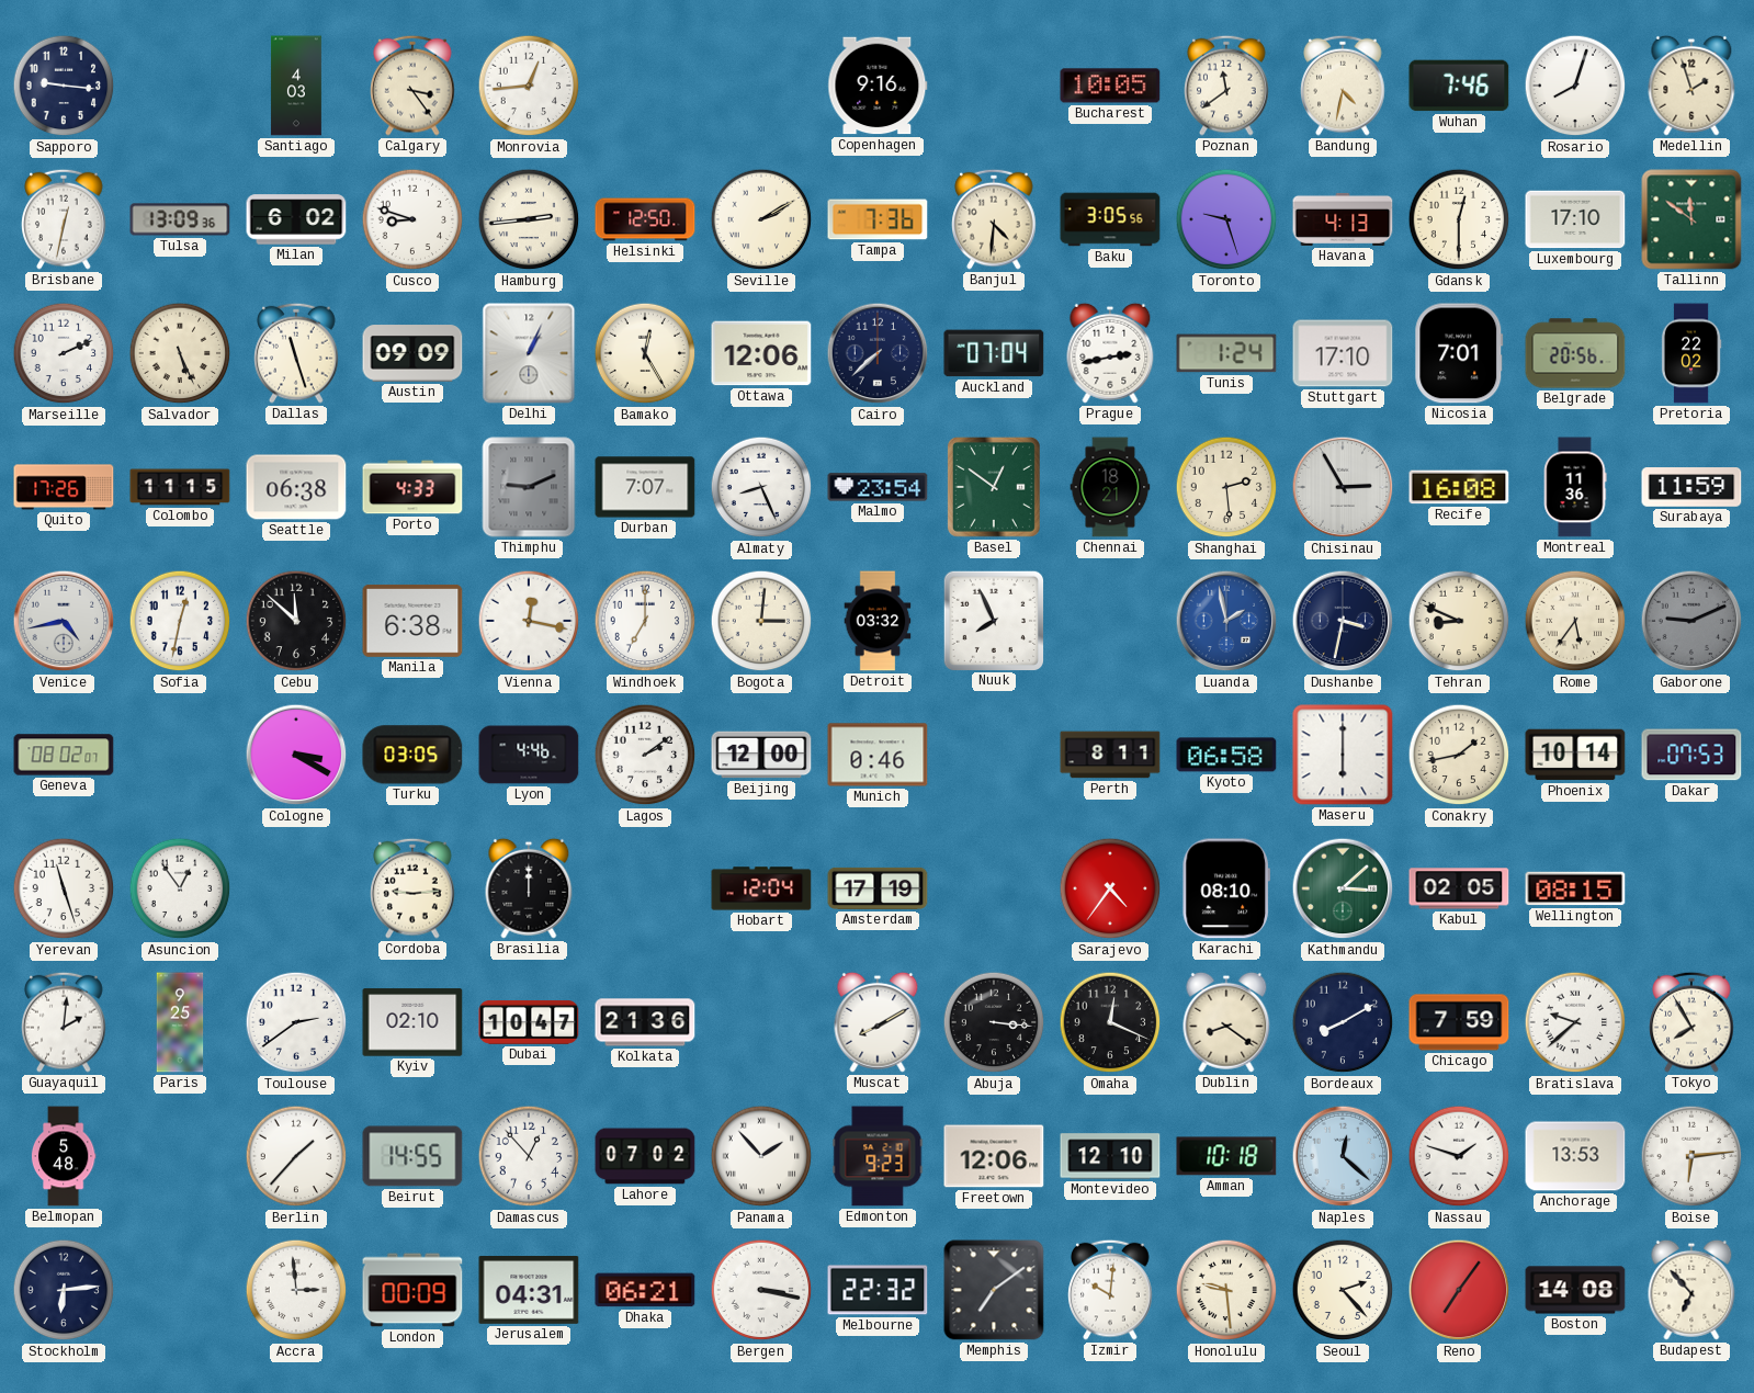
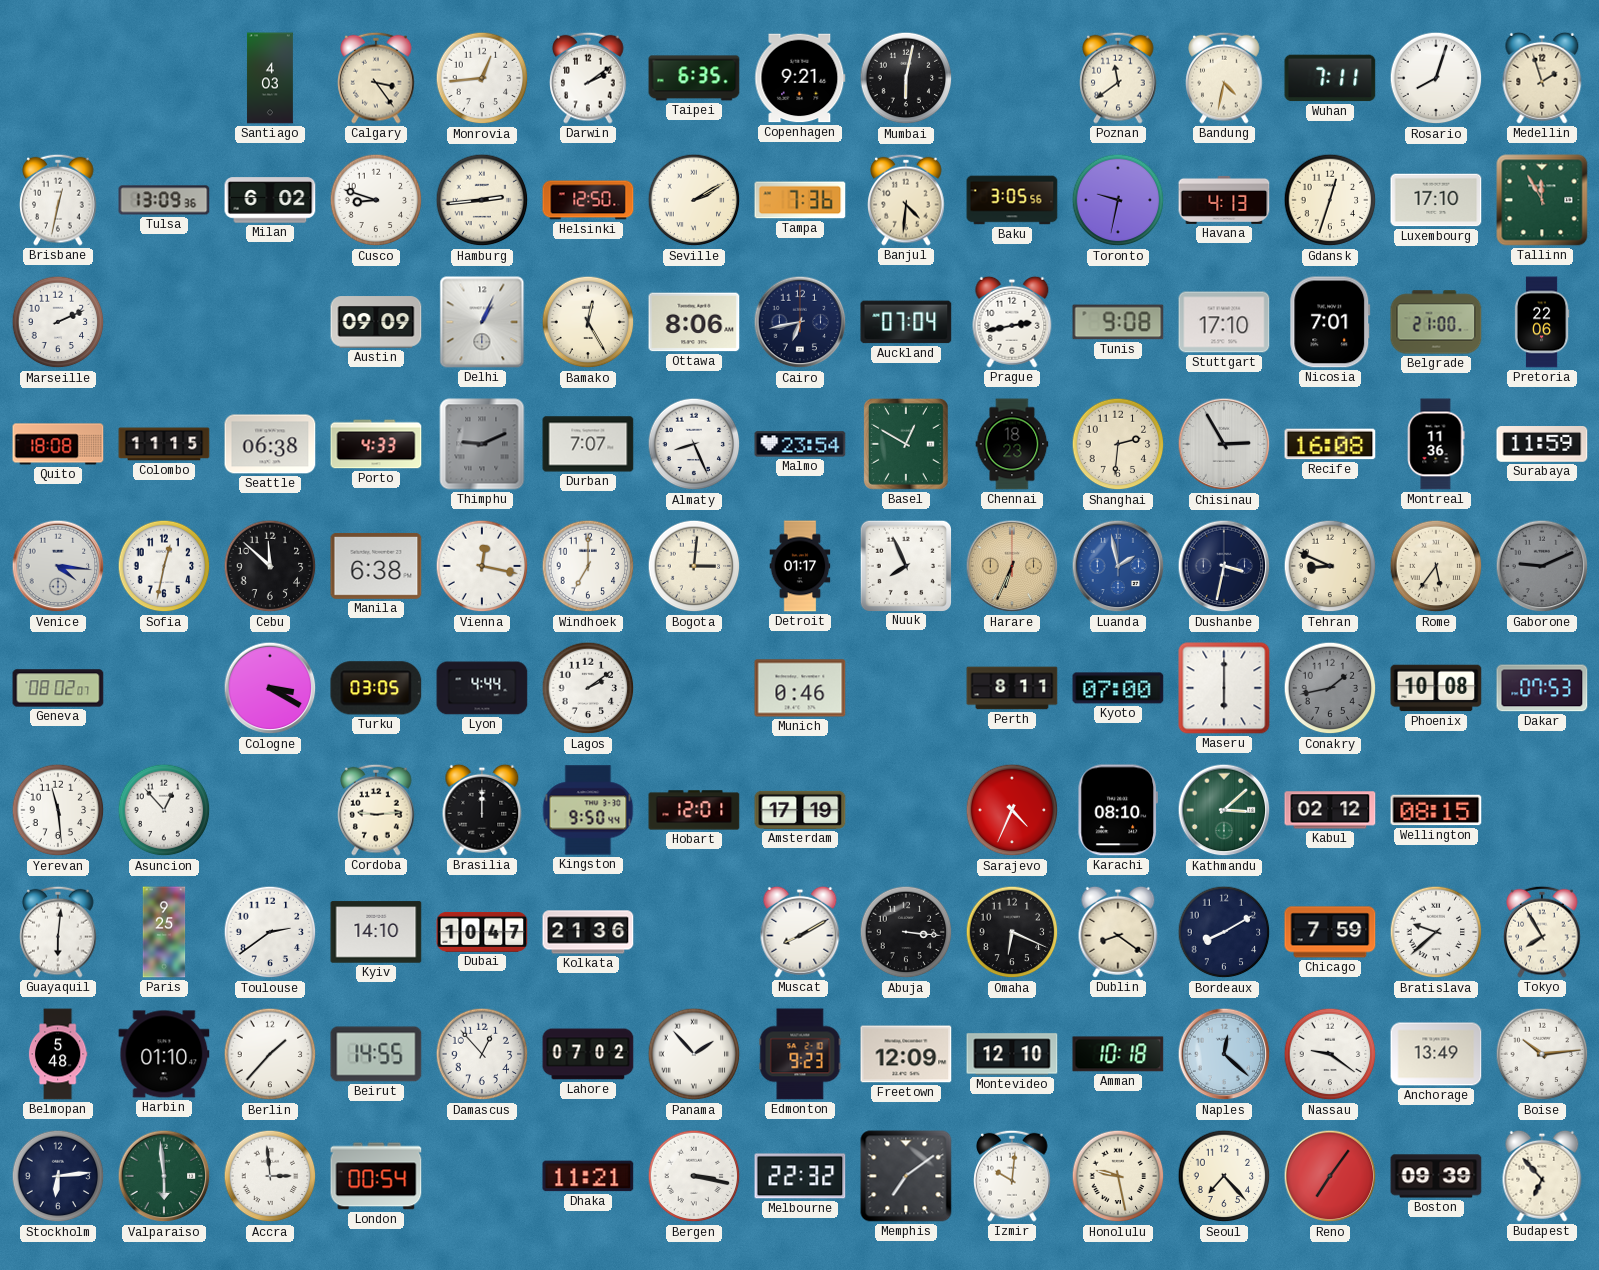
Sapporo: 9:16 -> none
Darwin: none -> 2:09
Taipei: none -> 6:35
Copenhagen: 9:16 -> 9:21
Mumbai: none -> 6:02
Bucharest: 10:05 -> none
Wuhan: 7:46 -> 7:11
Toronto: 9:27 -> 9:32
Gdansk: 12:30 -> 12:33
Tallinn: 11:51 -> 11:55
Salvador: 5:26 -> none
Dallas: 11:27 -> none
Ottawa: 12:06 -> 8:06
Cairo: 7:38 -> 6:43
Tunis: 1:24 -> 9:08
Belgrade: 20:56 -> 21:00
Pretoria: 22:02 -> 22:06
Quito: 17:26 -> 18:08
Basel: 12:51 -> 12:50
Chennai: 18:21 -> 18:23
Shanghai: 2:29 -> 2:31
Venice: 4:43 -> 4:16
Detroit: 03:32 -> 01:17
Harare: none -> 6:34
Lyon: 4:46 -> 4:44
Beijing: 12:00 -> none
Kyoto: 06:58 -> 07:00
Conakry dial: cream -> grey
Phoenix: 10:14 -> 10:08
Yerevan: 11:27 -> 11:29
Asuncion: 12:54 -> 12:53
Kingston: none -> 9:50
Hobart: 12:04 -> 12:01
Sarajevo: 4:36 -> 4:34
Kabul: 02:05 -> 02:12
Guayaquil: 2:01 -> 6:01
Kyiv: 02:10 -> 14:10
Omaha: 12:19 -> 6:19
Harbin: none -> 01:10
Freetown: 12:06 -> 12:09
Nassau: 1:48 -> 9:21
Anchorage: 13:53 -> 13:49
Boise: 6:14 -> 10:14
Valparaiso: none -> 5:59
London: 00:09 -> 00:54
Jerusalem: 04:31 -> none
Dhaka: 06:21 -> 11:21
Honolulu: 9:29 -> 9:28
Seoul: 2:23 -> 7:23
Boston: 14:08 -> 09:39
